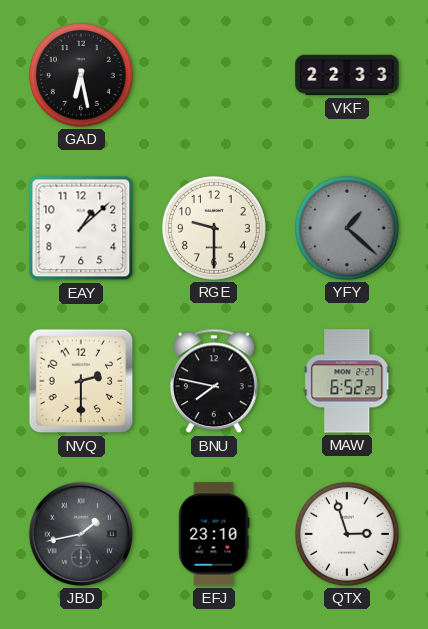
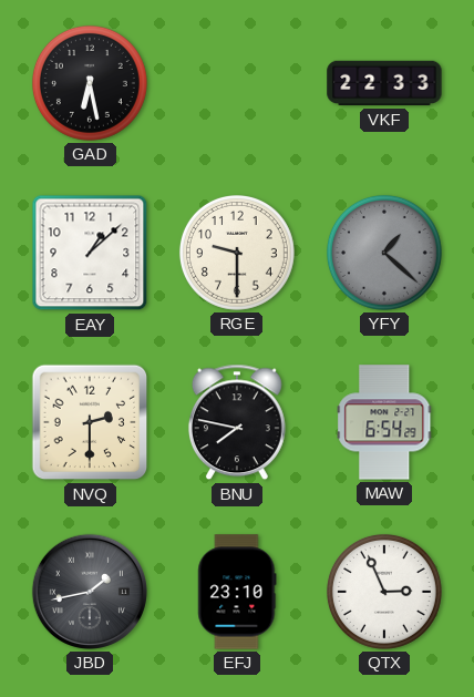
MAW: 6:52 -> 6:54
QTX: 2:57 -> 2:56
